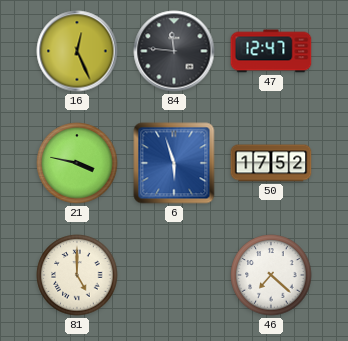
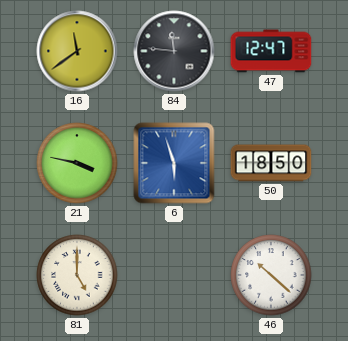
16: 12:26 -> 11:39
50: 17:52 -> 18:50
46: 7:22 -> 10:22
